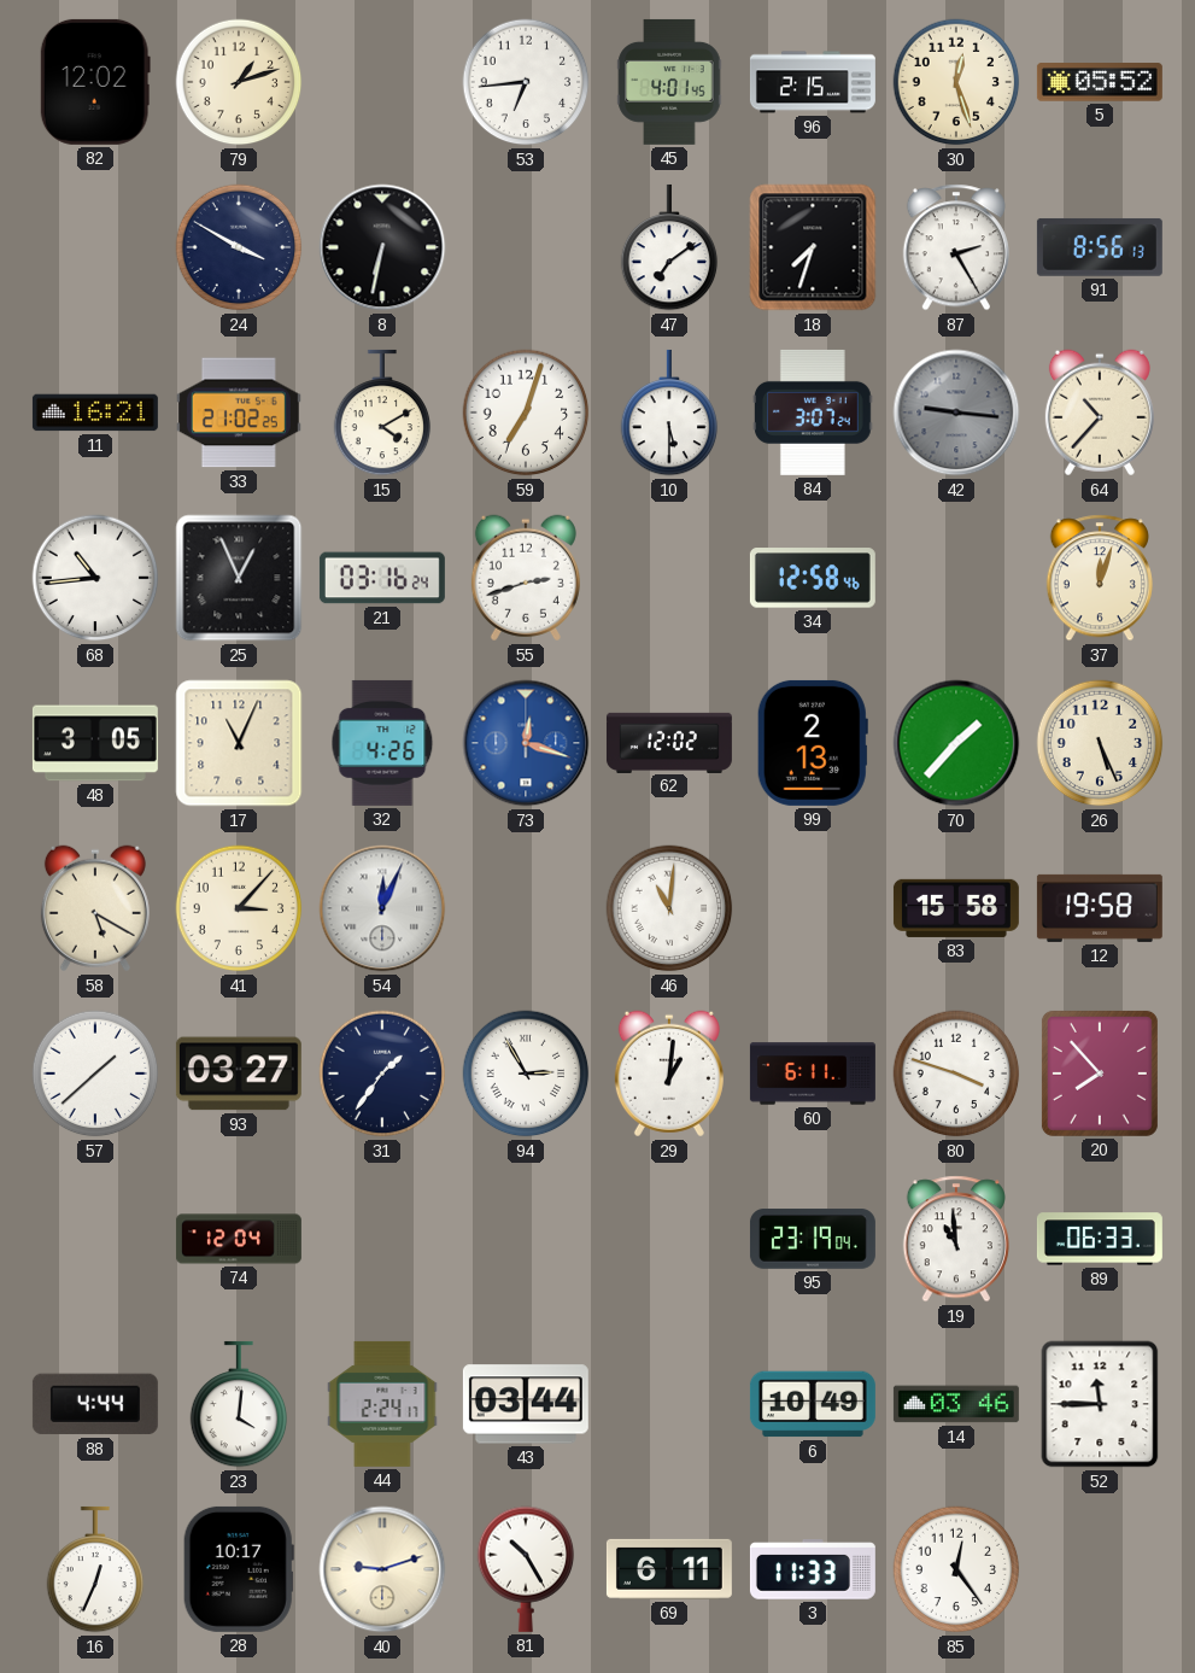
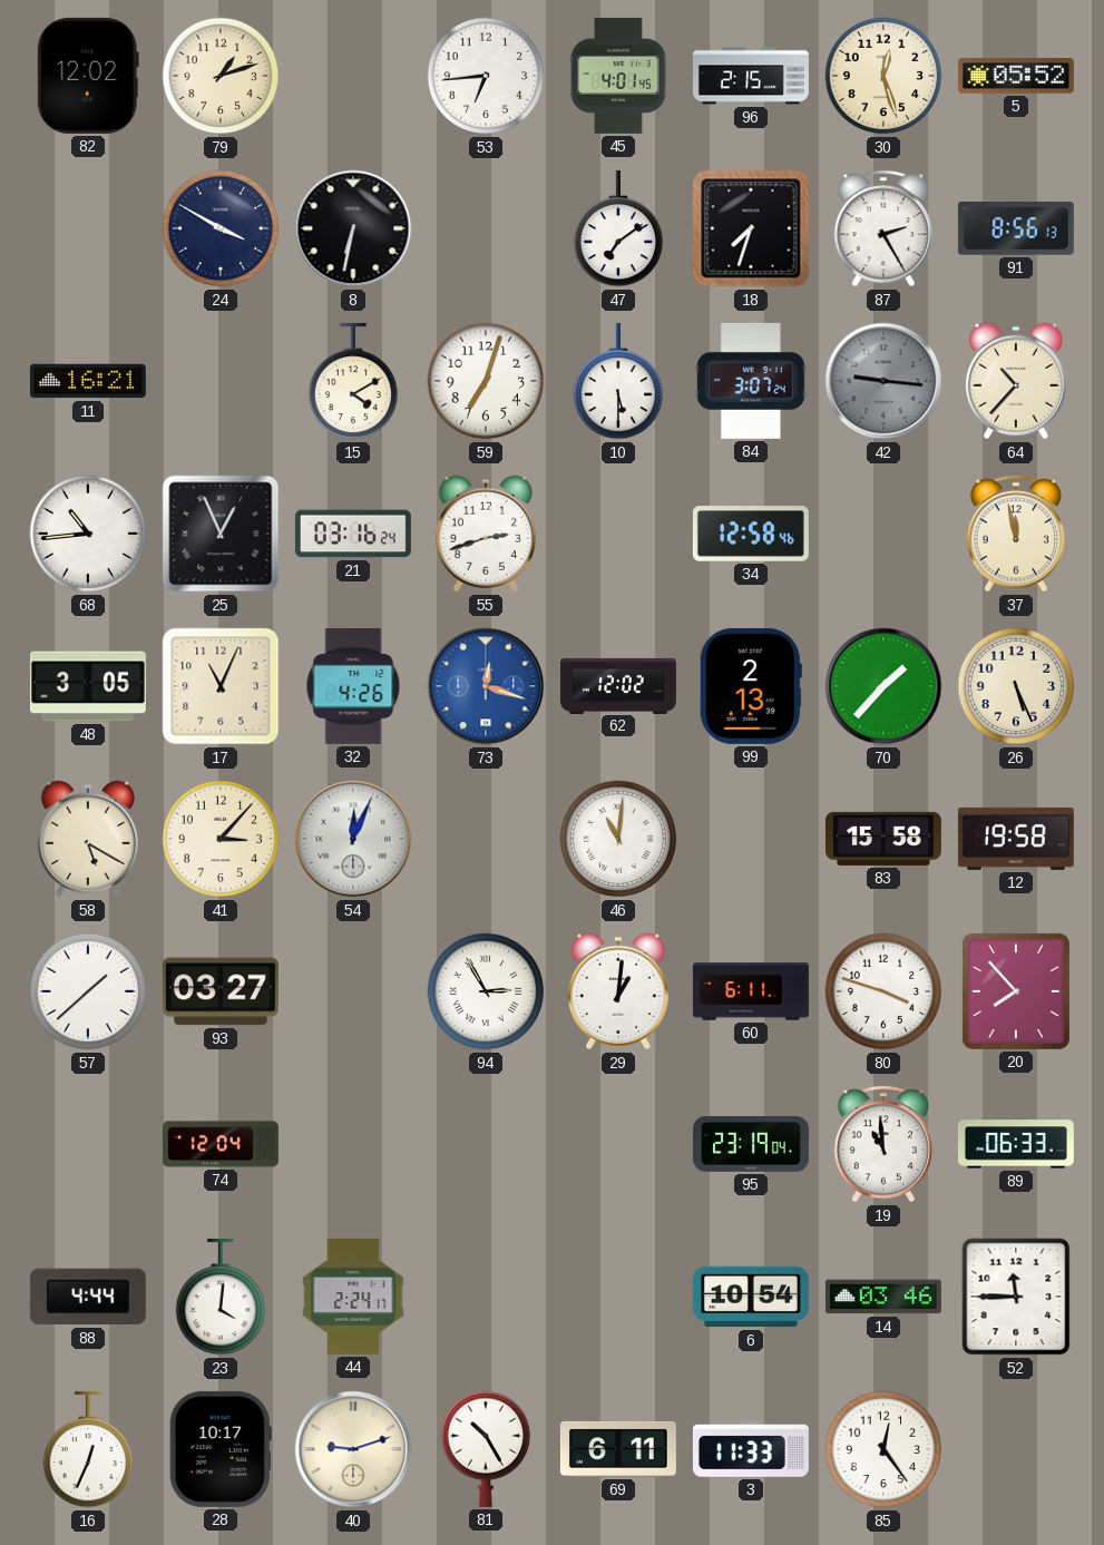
33: 21:02 -> none
37: 12:03 -> 11:58
31: 1:36 -> none
43: 03:44 -> none
6: 10:49 -> 10:54
